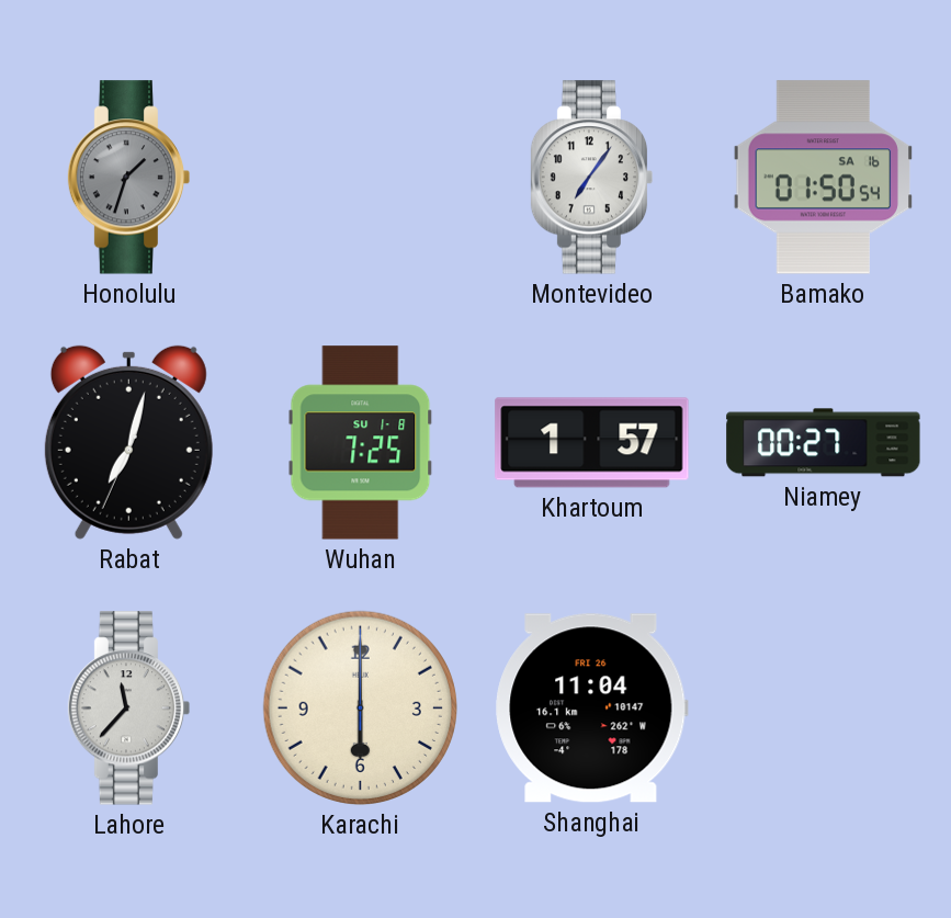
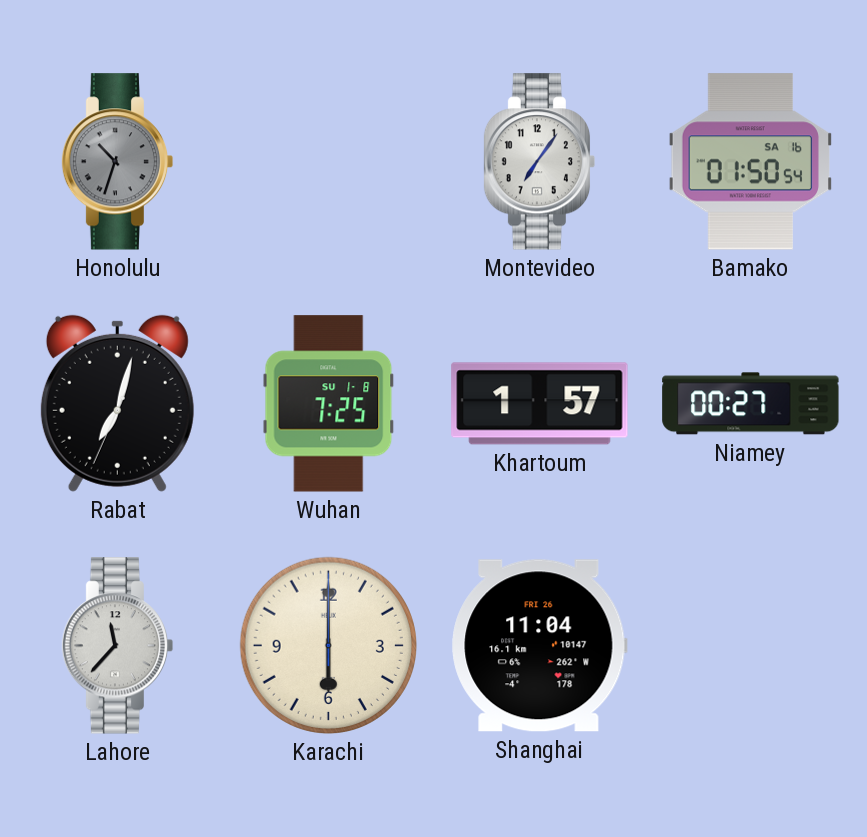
Honolulu: 1:33 -> 10:33
